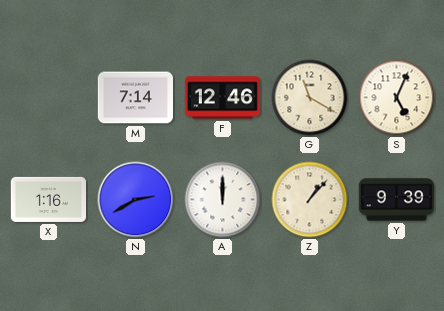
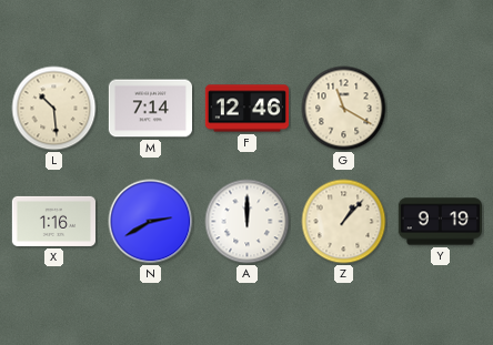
L: none -> 10:29
S: 5:04 -> none
Y: 9:39 -> 9:19
